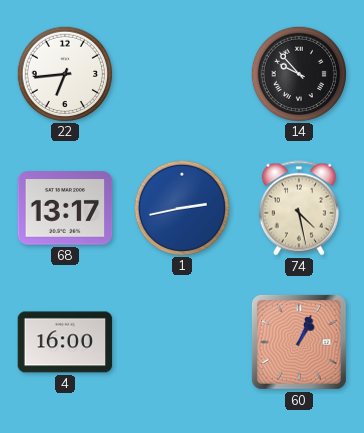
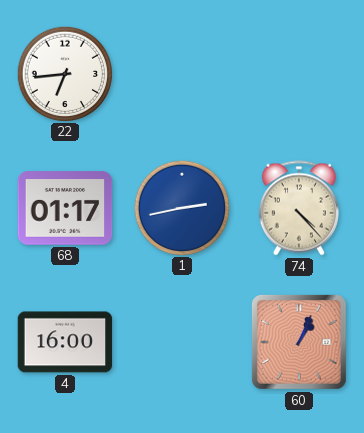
14: 9:53 -> none
68: 13:17 -> 01:17
74: 4:28 -> 4:23
